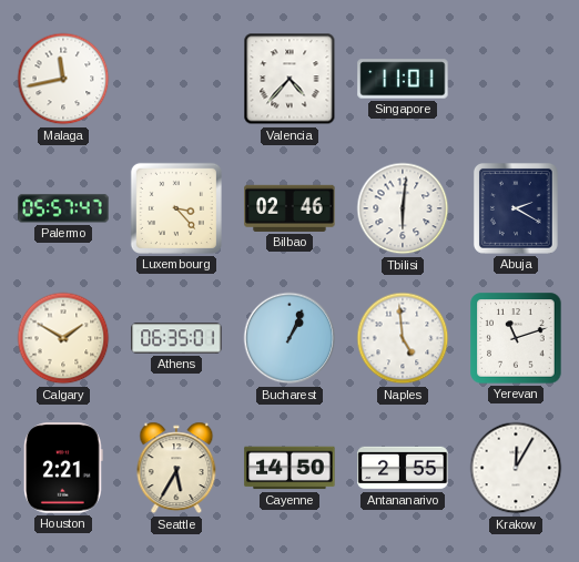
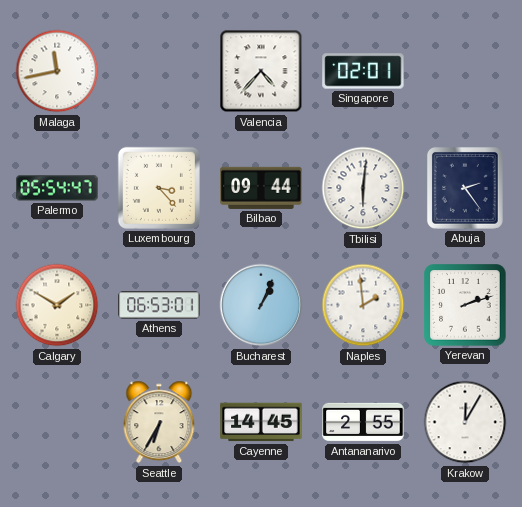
Singapore: 11:01 -> 02:01
Palermo: 05:57 -> 05:54
Bilbao: 02:46 -> 09:44
Abuja: 2:20 -> 2:24
Athens: 06:35 -> 06:53
Naples: 4:59 -> 1:59
Yerevan: 11:12 -> 2:12
Houston: 2:21 -> none
Seattle: 5:35 -> 6:35
Cayenne: 14:50 -> 14:45
